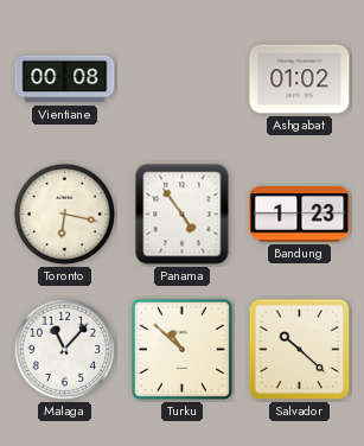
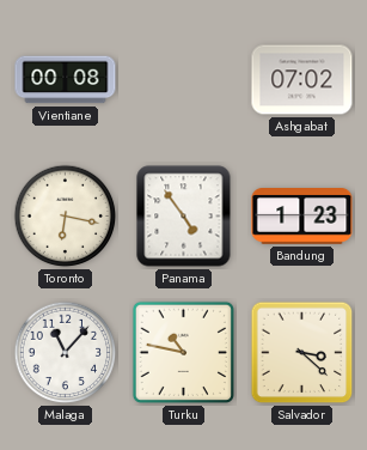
Ashgabat: 01:02 -> 07:02
Turku: 10:52 -> 10:47
Salvador: 10:22 -> 3:22
